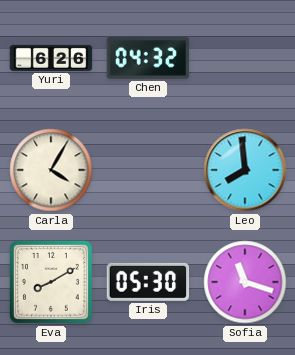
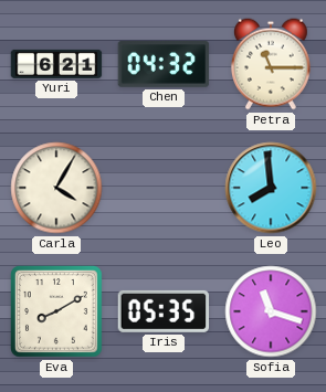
Yuri: 6:26 -> 6:21
Petra: none -> 11:15
Iris: 05:30 -> 05:35
